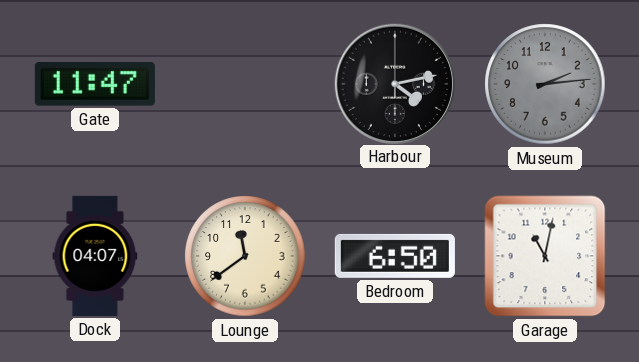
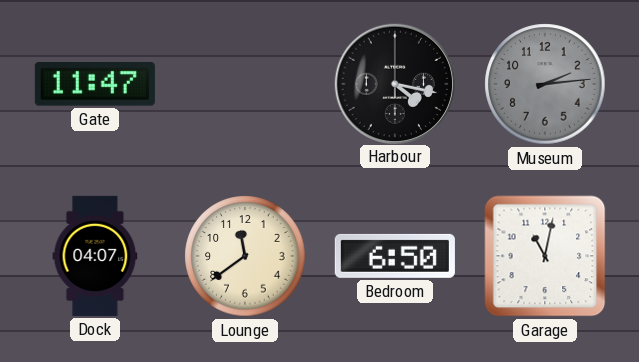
Harbour: 4:13 -> 4:17
